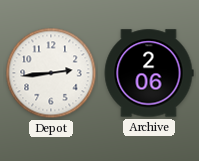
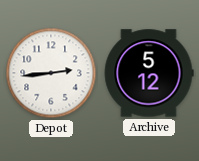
Archive: 2:06 -> 5:12
